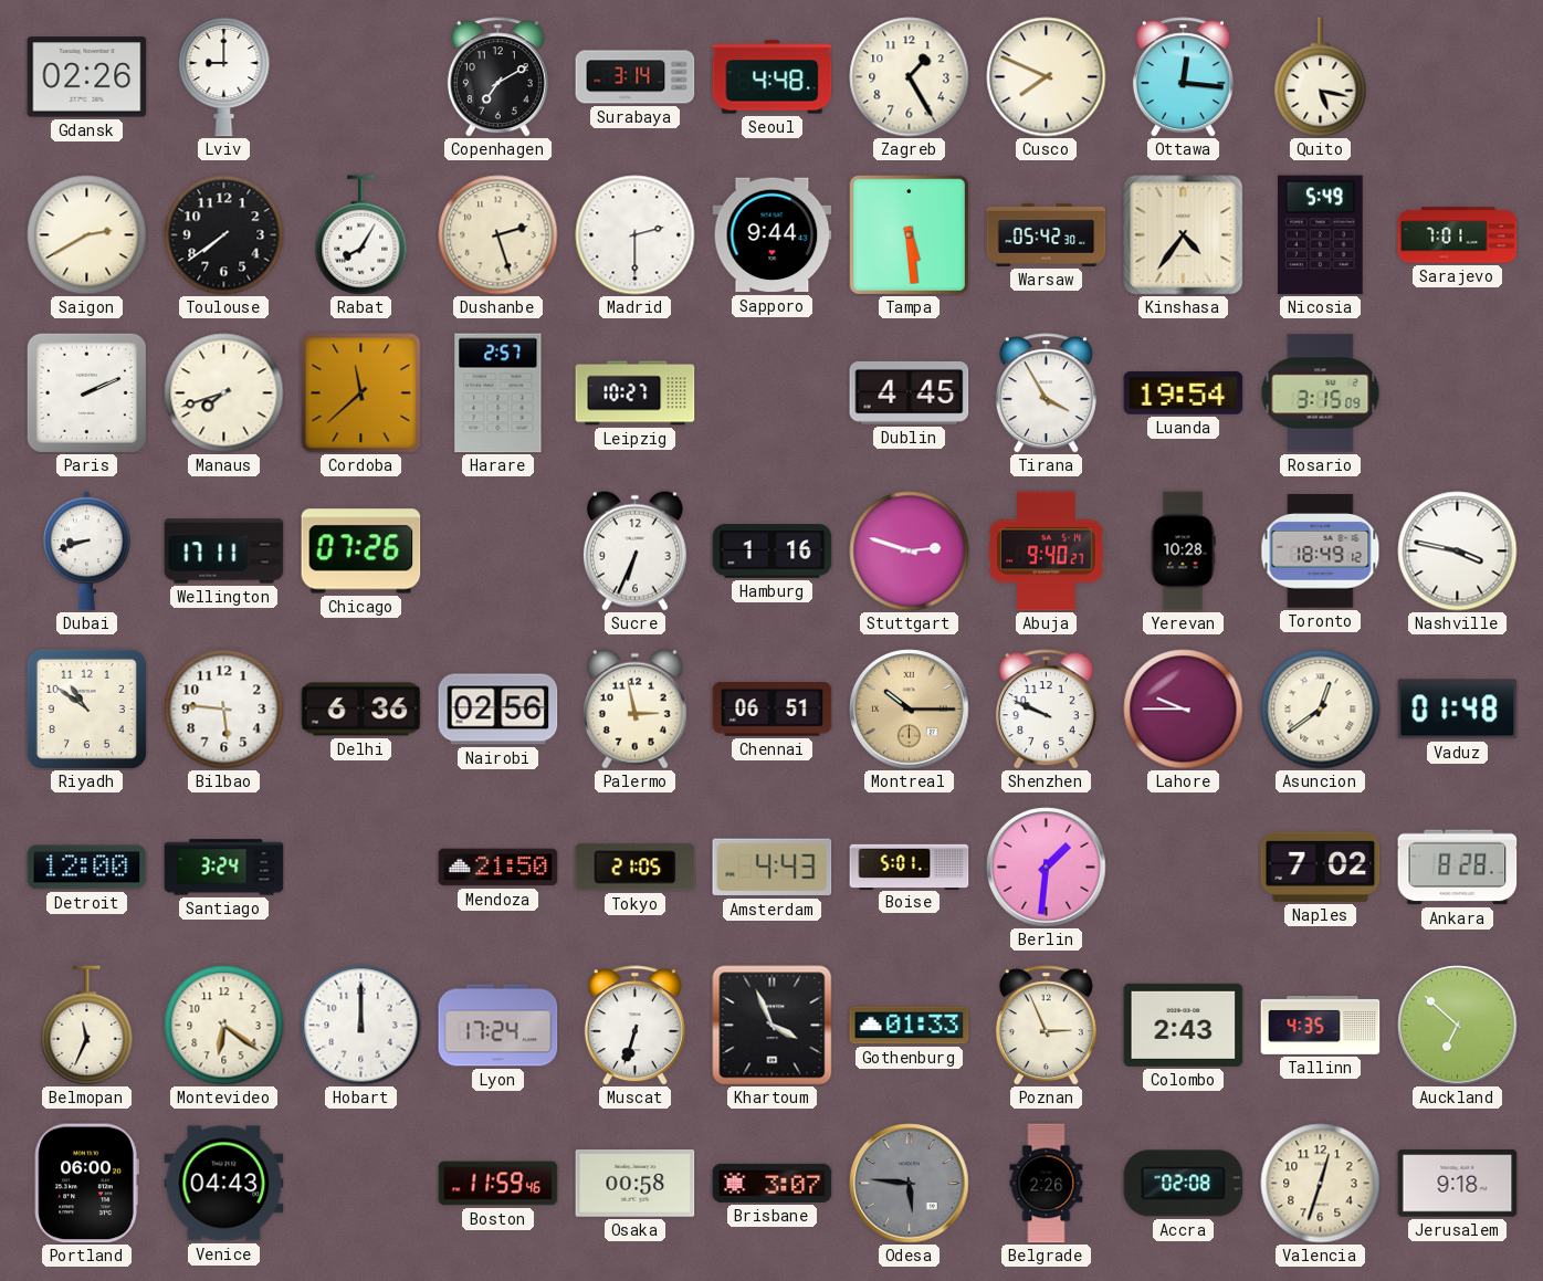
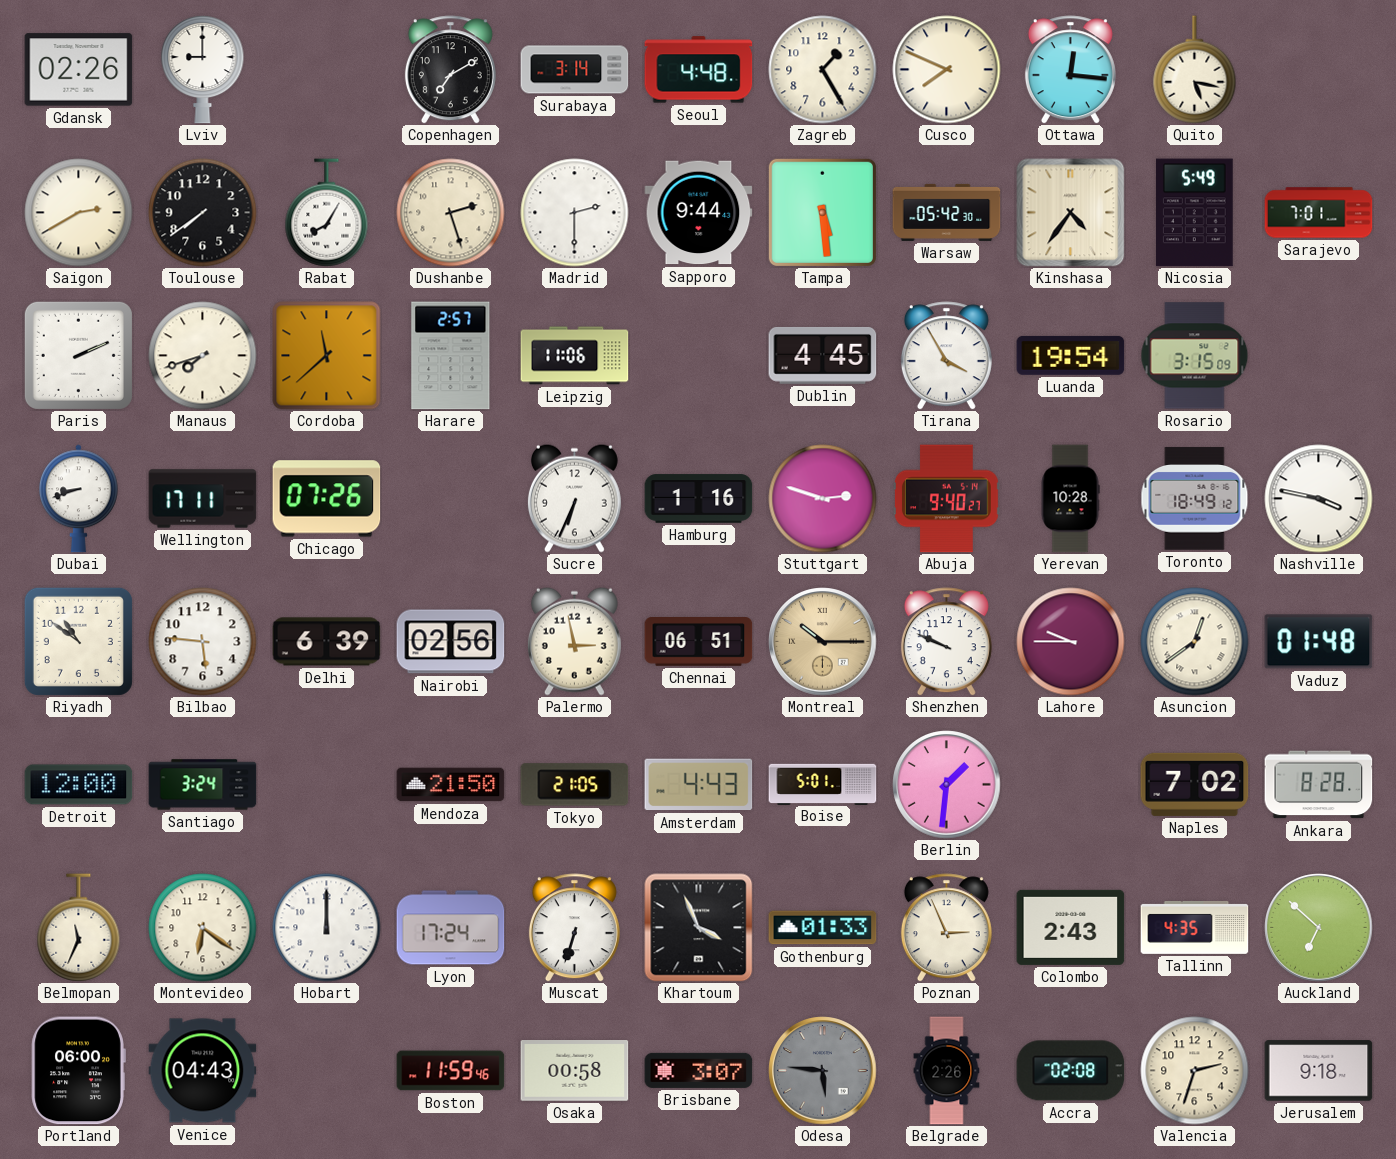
Leipzig: 10:27 -> 11:06
Delhi: 6:36 -> 6:39
Valencia: 12:33 -> 2:33
